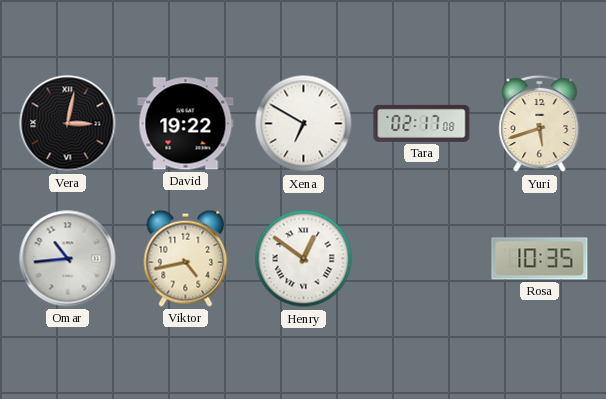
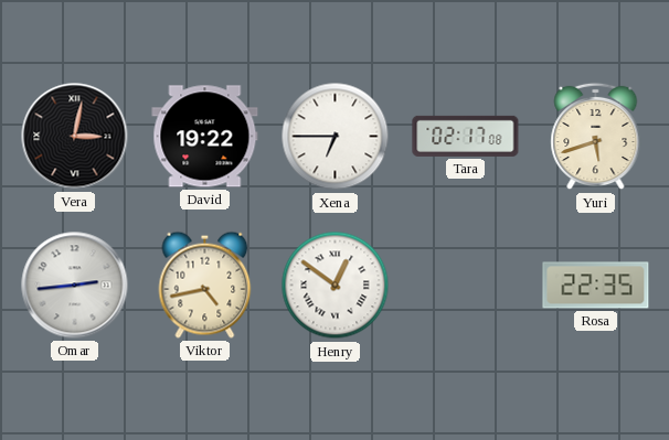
Xena: 6:50 -> 6:45
Omar: 10:44 -> 2:44
Rosa: 10:35 -> 22:35
